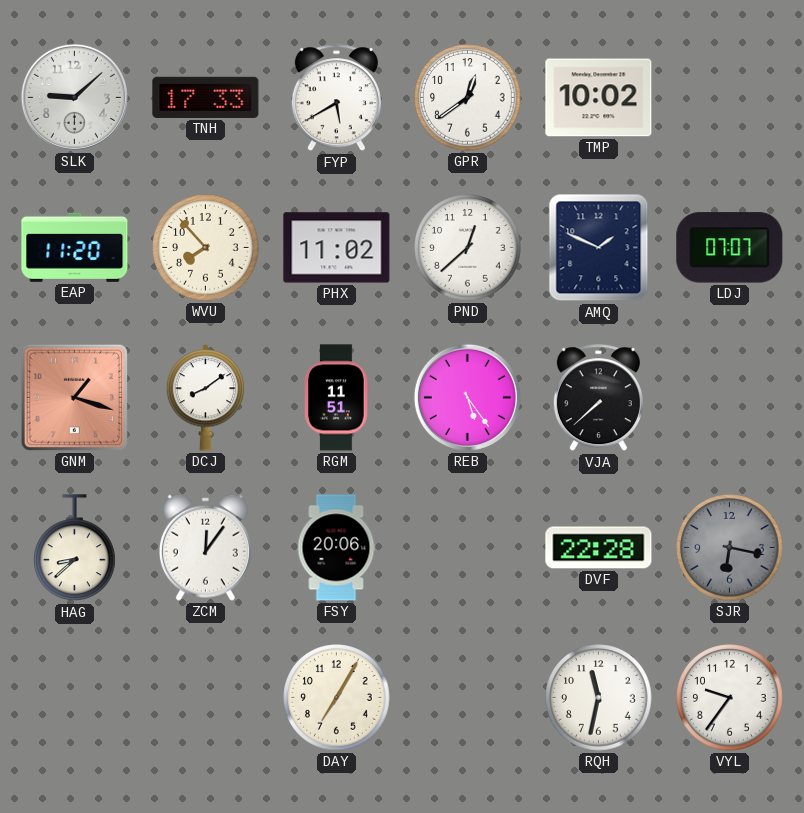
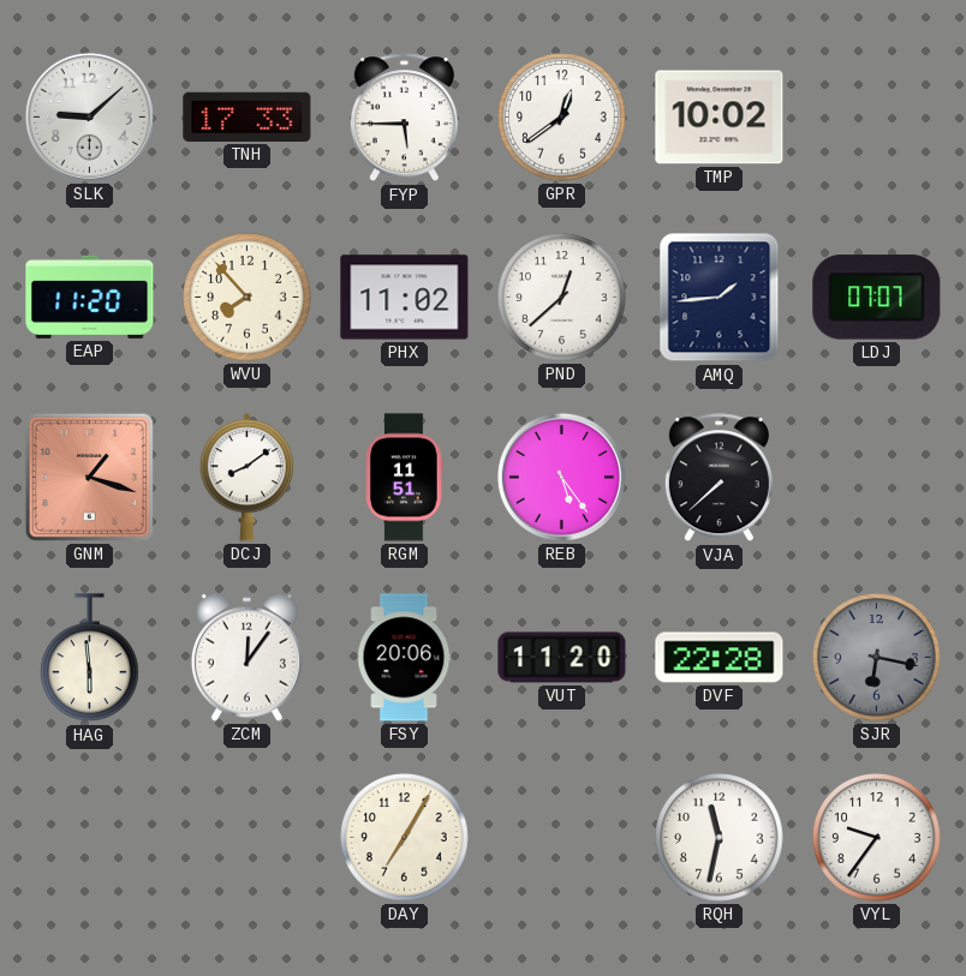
FYP: 5:40 -> 5:45
AMQ: 1:49 -> 1:44
HAG: 8:38 -> 5:59
VUT: none -> 11:20
